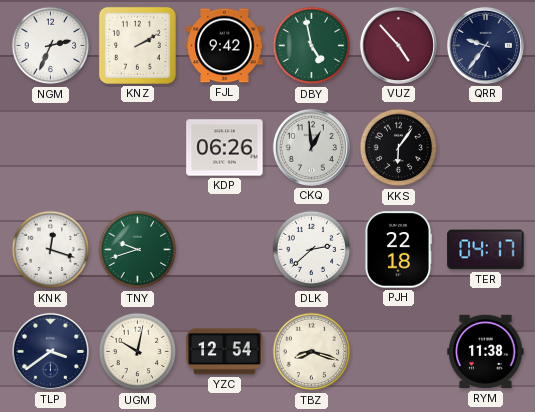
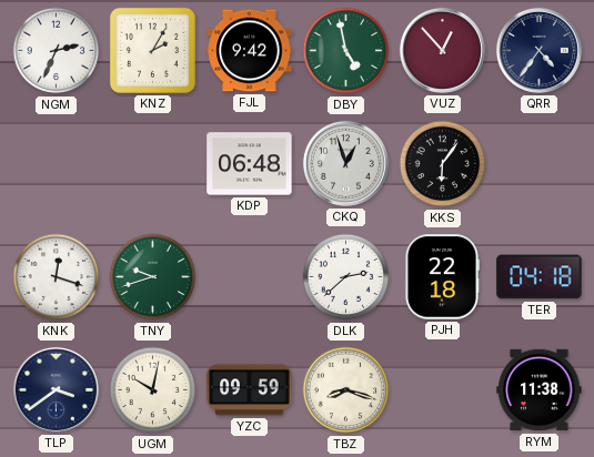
KNZ: 2:10 -> 2:05
VUZ: 4:53 -> 12:53
QRR: 9:36 -> 4:36
KDP: 06:26 -> 06:48
CKQ: 12:59 -> 12:57
TER: 04:17 -> 04:18
YZC: 12:54 -> 09:59
